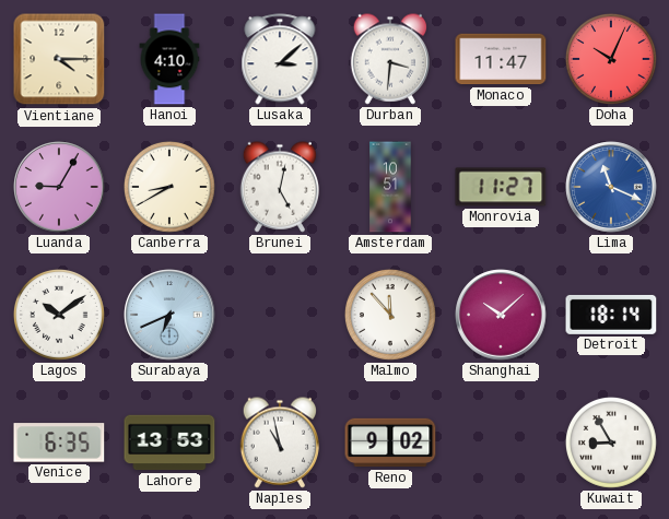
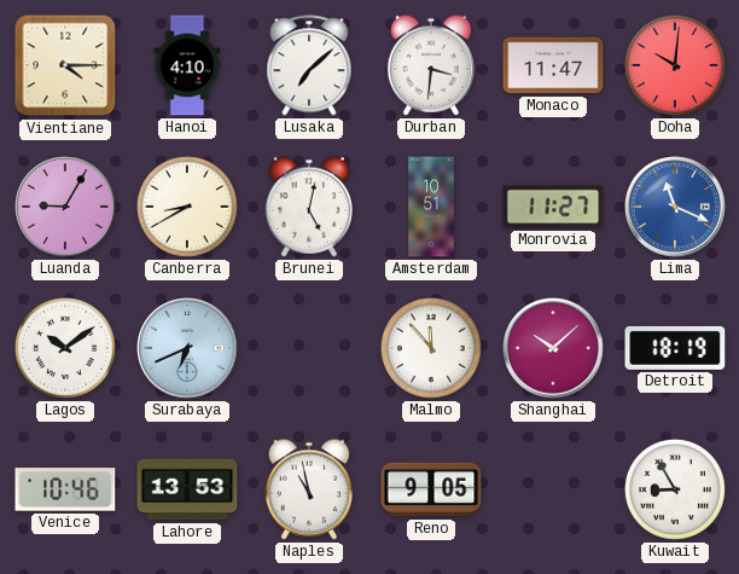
Lusaka: 3:08 -> 7:08
Doha: 10:04 -> 10:01
Detroit: 18:14 -> 18:19
Venice: 6:35 -> 10:46
Reno: 9:02 -> 9:05
